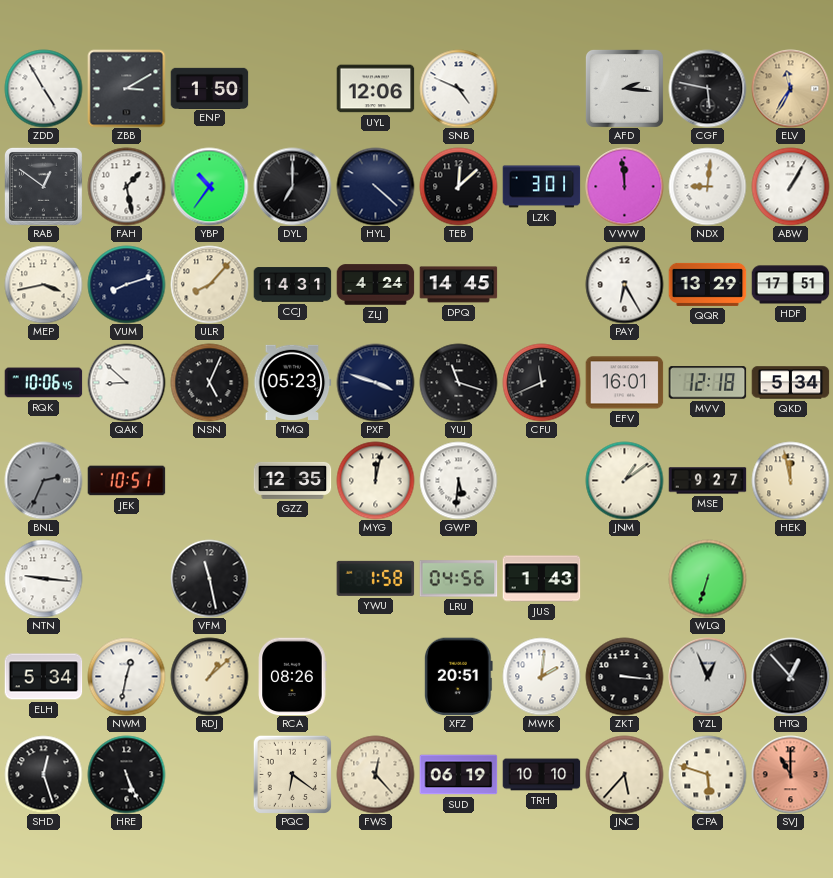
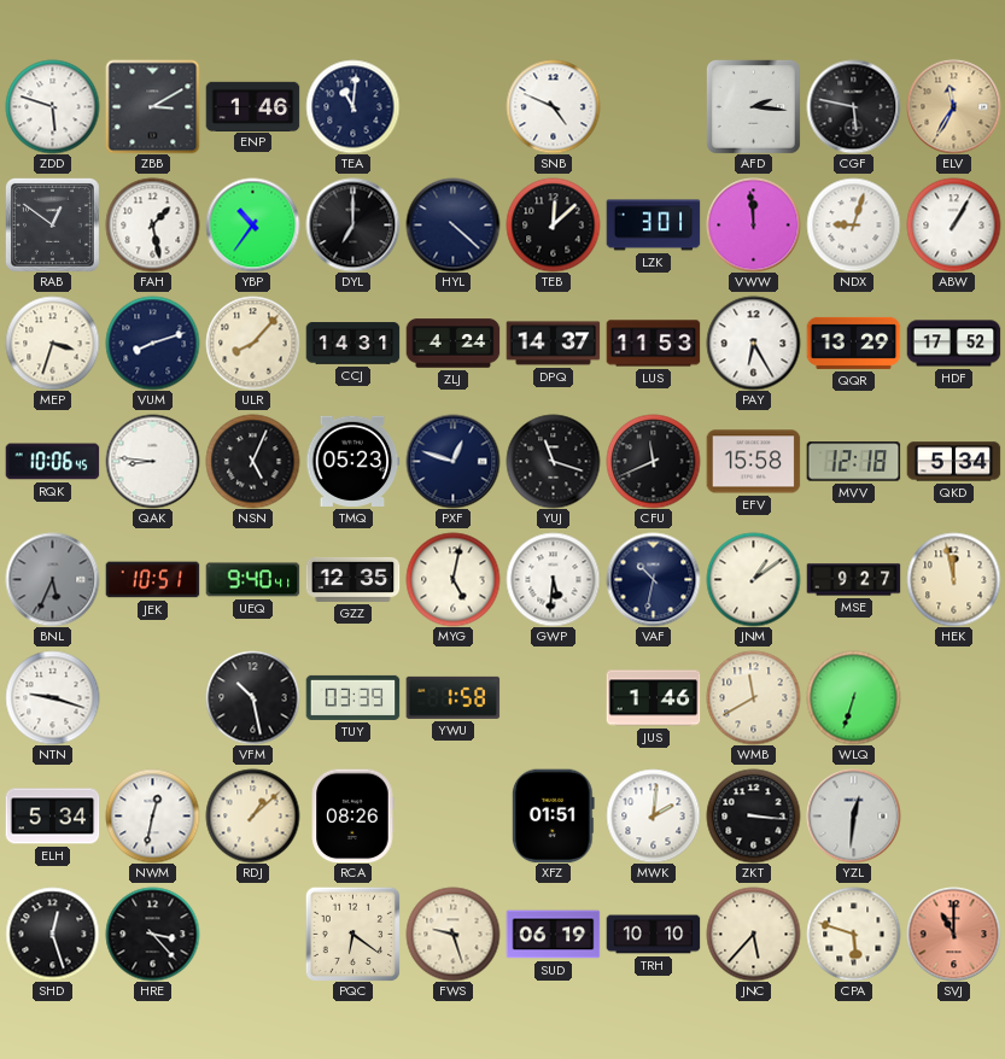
ZDD: 4:55 -> 5:48
ENP: 1:50 -> 1:46
TEA: none -> 11:01
UYL: 12:06 -> none
NDX: 9:01 -> 9:03
MEP: 3:43 -> 3:33
DPQ: 14:45 -> 14:37
LUS: none -> 11:53
HDF: 17:51 -> 17:52
QAK: 8:52 -> 8:46
PXF: 3:48 -> 12:48
EFV: 16:01 -> 15:58
BNL: 2:34 -> 5:34
UEQ: none -> 9:40
MYG: 12:02 -> 5:02
VAF: none -> 10:32
NTN: 9:16 -> 9:18
VFM: 11:28 -> 10:28
TUY: none -> 03:39
LRU: 04:56 -> none
JUS: 1:43 -> 1:46
WMB: none -> 11:40
XFZ: 20:51 -> 01:51
YZL: 12:56 -> 12:31
HTQ: 12:53 -> none
HRE: 5:26 -> 3:23
FWS: 12:23 -> 9:27
